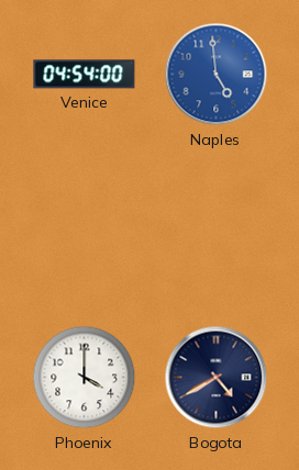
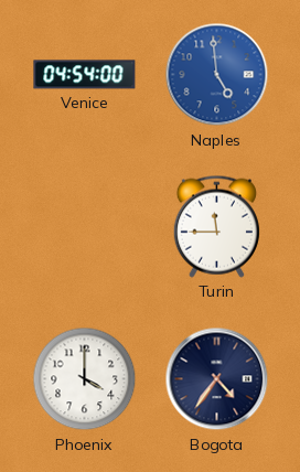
Turin: none -> 11:45
Bogota: 4:40 -> 4:36
